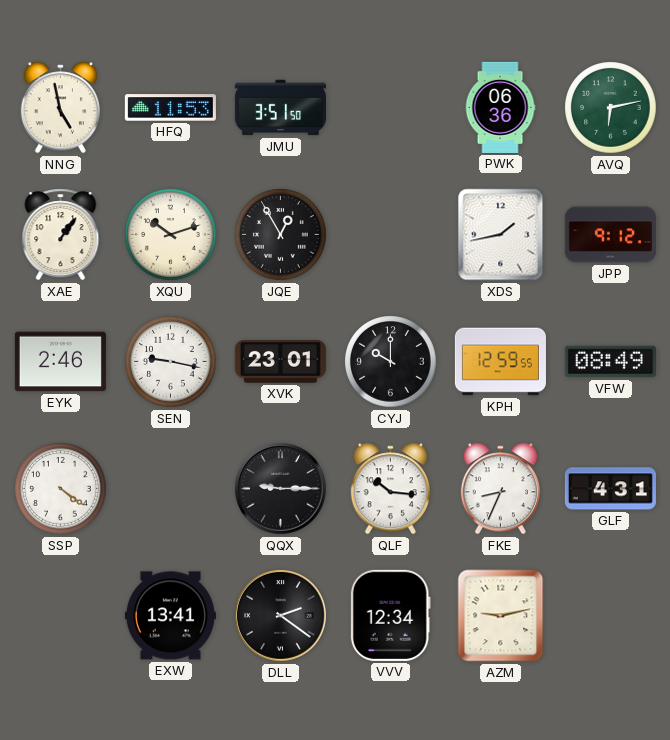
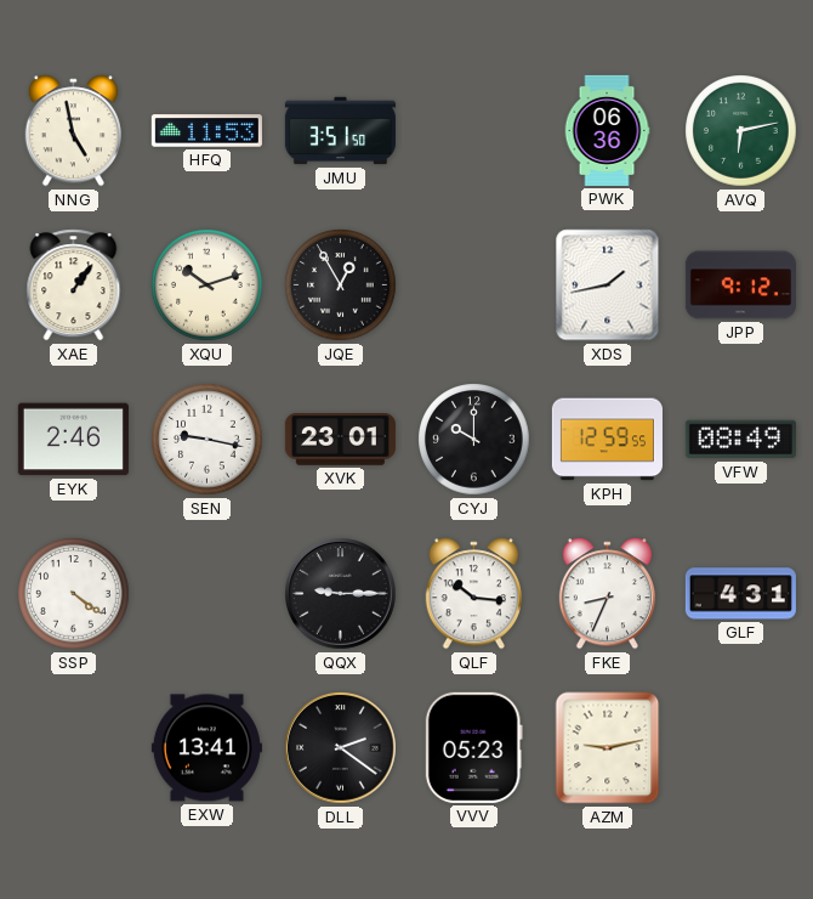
VVV: 12:34 -> 05:23
